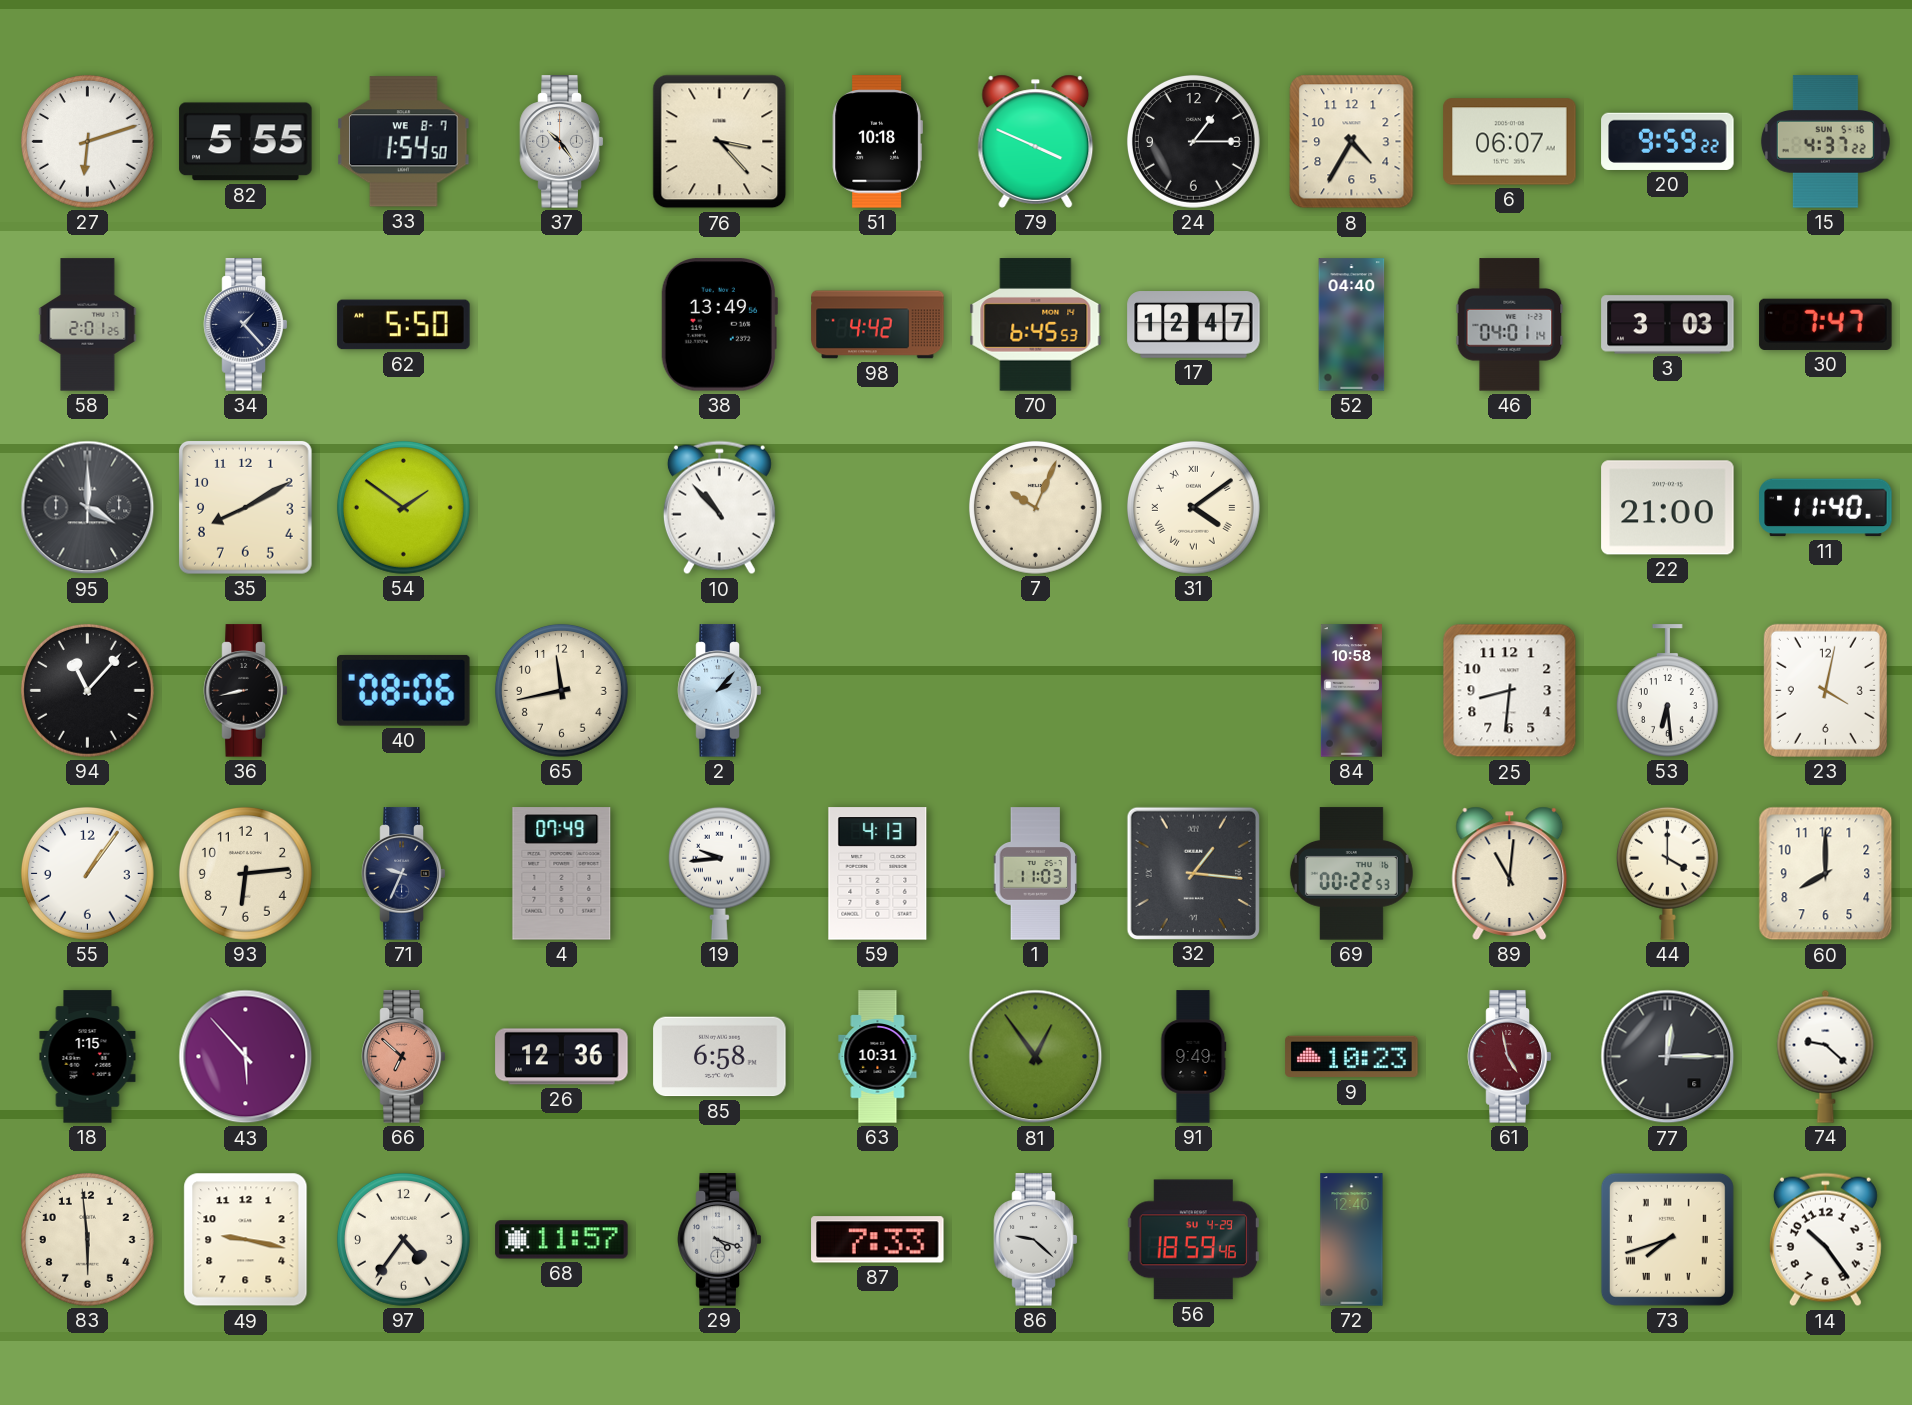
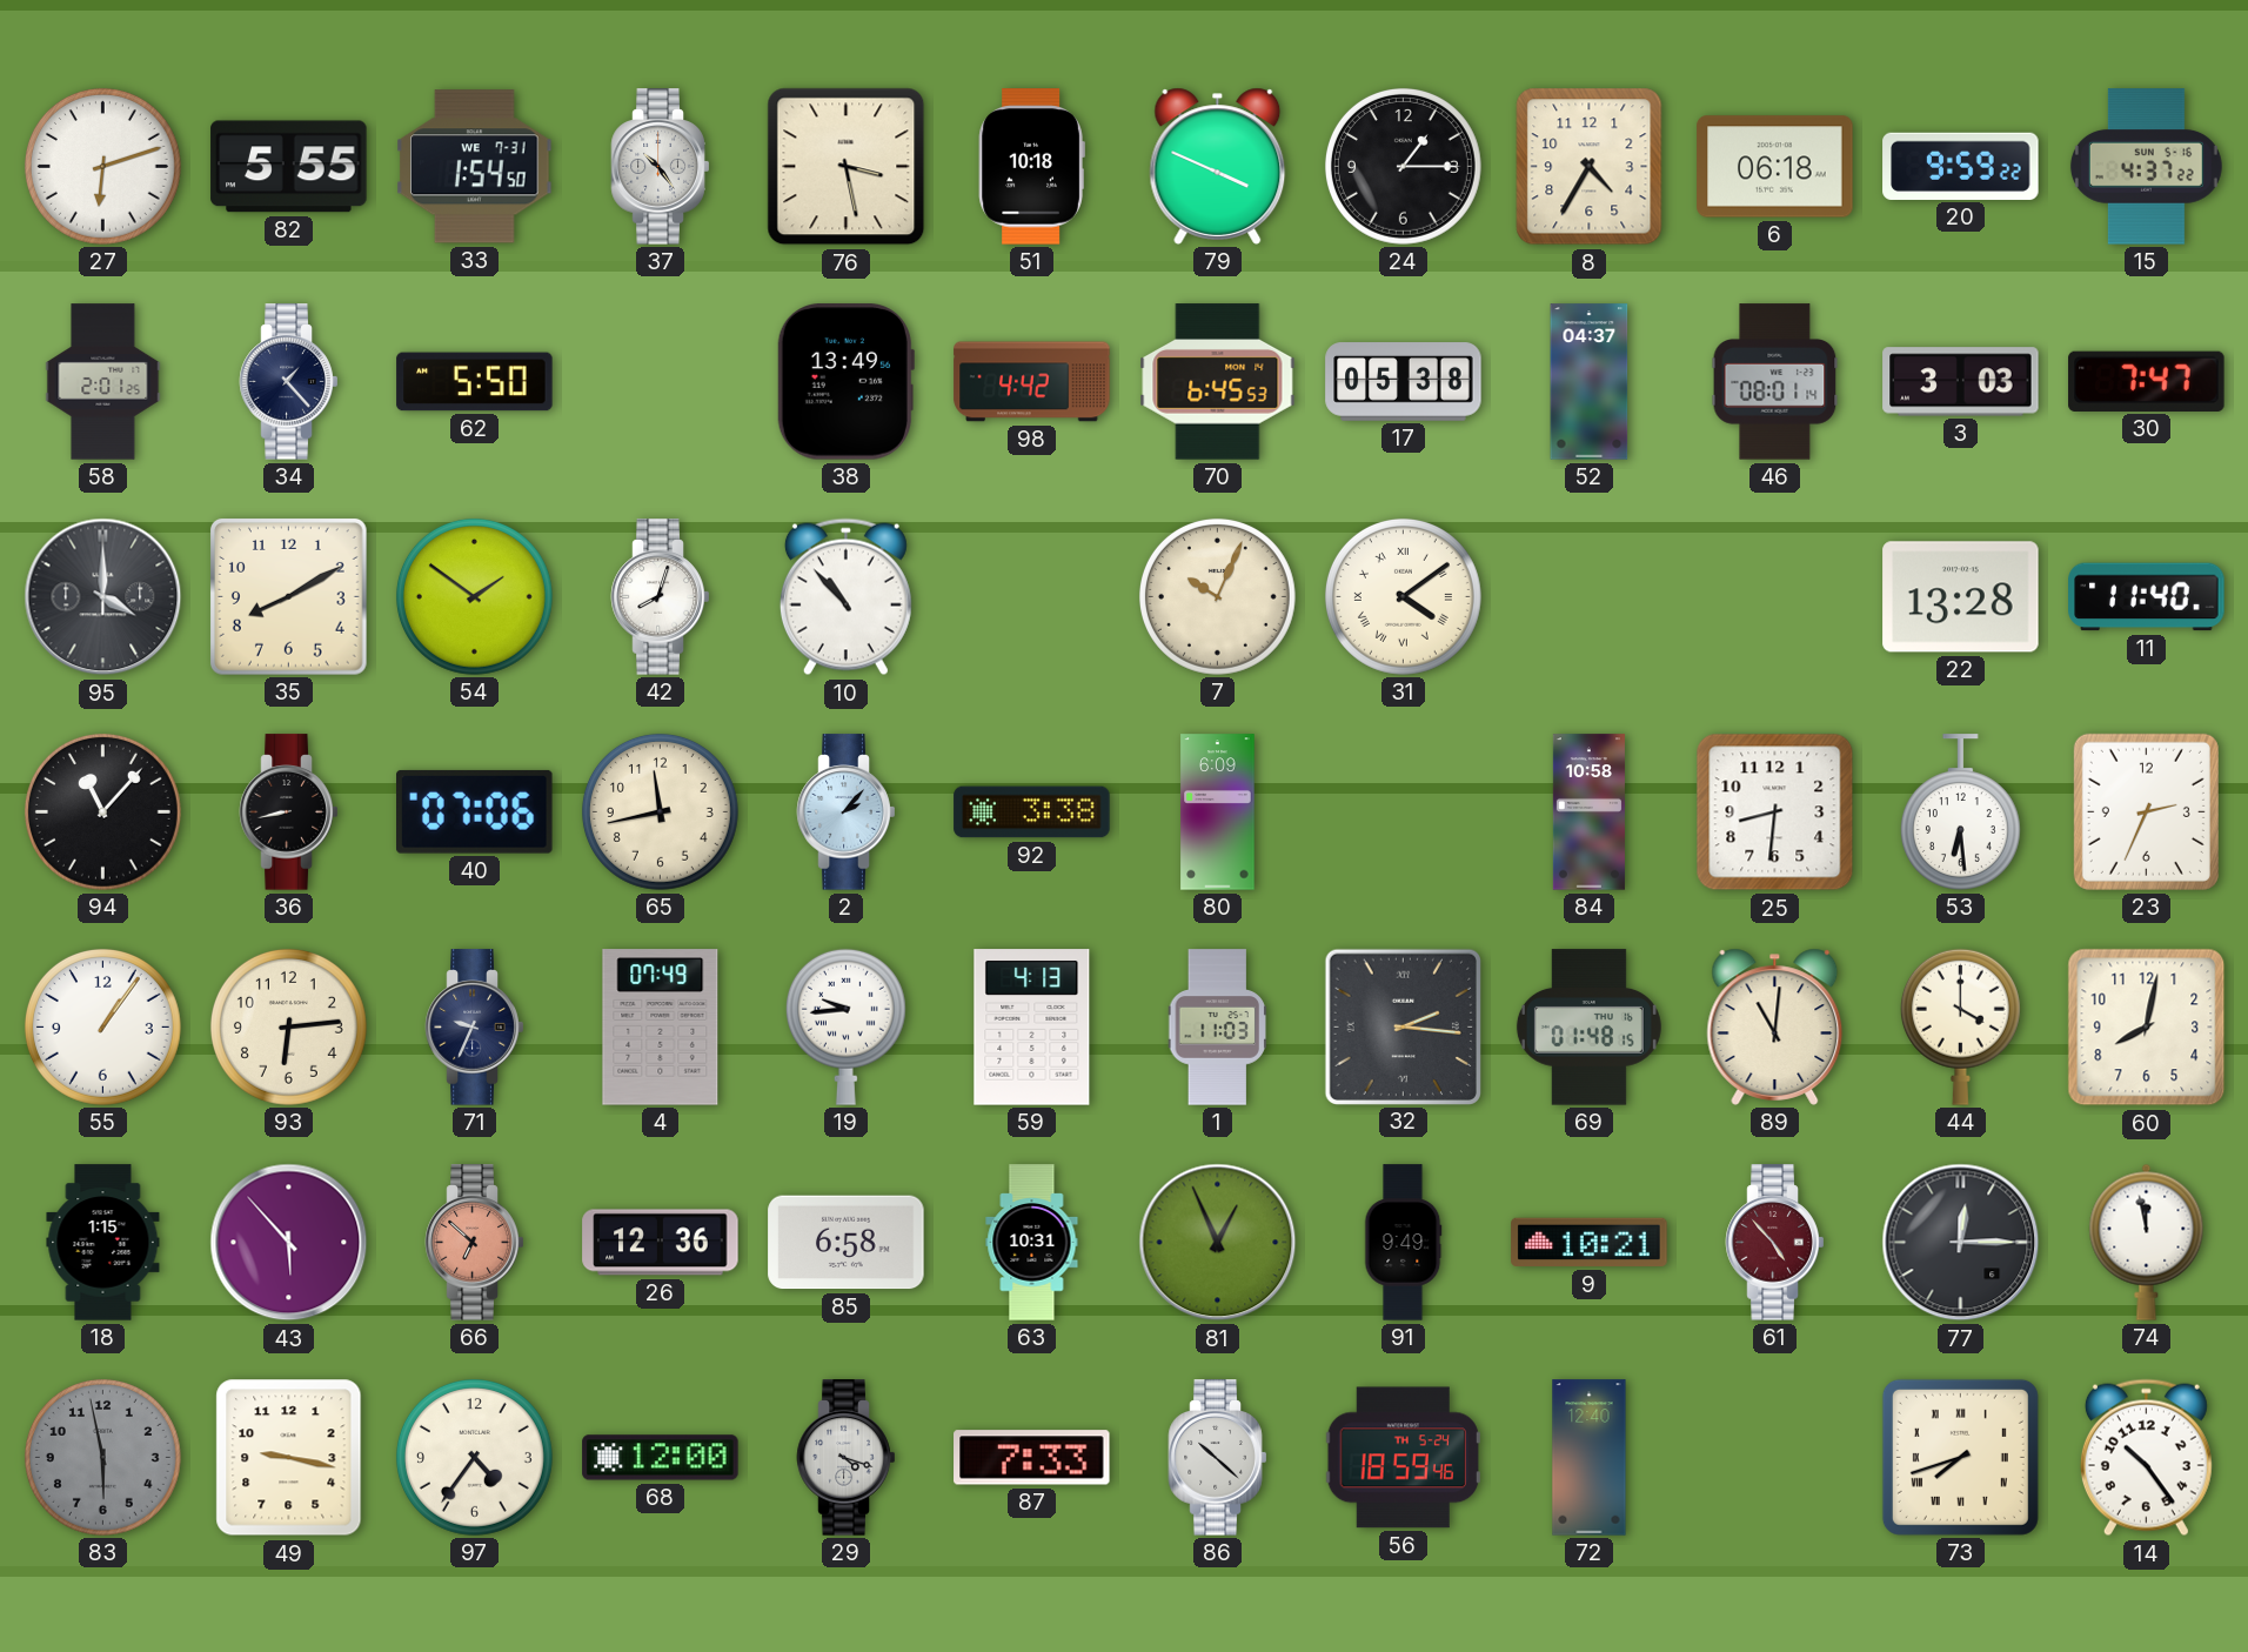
33 date: WE 8-7 -> WE 7-31
76: 3:23 -> 3:28
6: 06:07 -> 06:18
17: 12:47 -> 05:38
52: 04:40 -> 04:37
46: 04:01 -> 08:01
42: none -> 8:03
22: 21:00 -> 13:28
40: 08:06 -> 07:06
92: none -> 3:38
80: none -> 6:09
23: 4:02 -> 2:34
32: 1:16 -> 2:16
69: 00:22 -> 01:48
60: 8:00 -> 8:02
81: 12:54 -> 12:56
9: 10:23 -> 10:21
61: 4:58 -> 4:53
74: 9:22 -> 11:58
83: 5:59 -> 5:58
83 dial: cream -> grey
68: 11:57 -> 12:00
86: 9:22 -> 10:22
56 date: SU 4-29 -> TH 5-24
